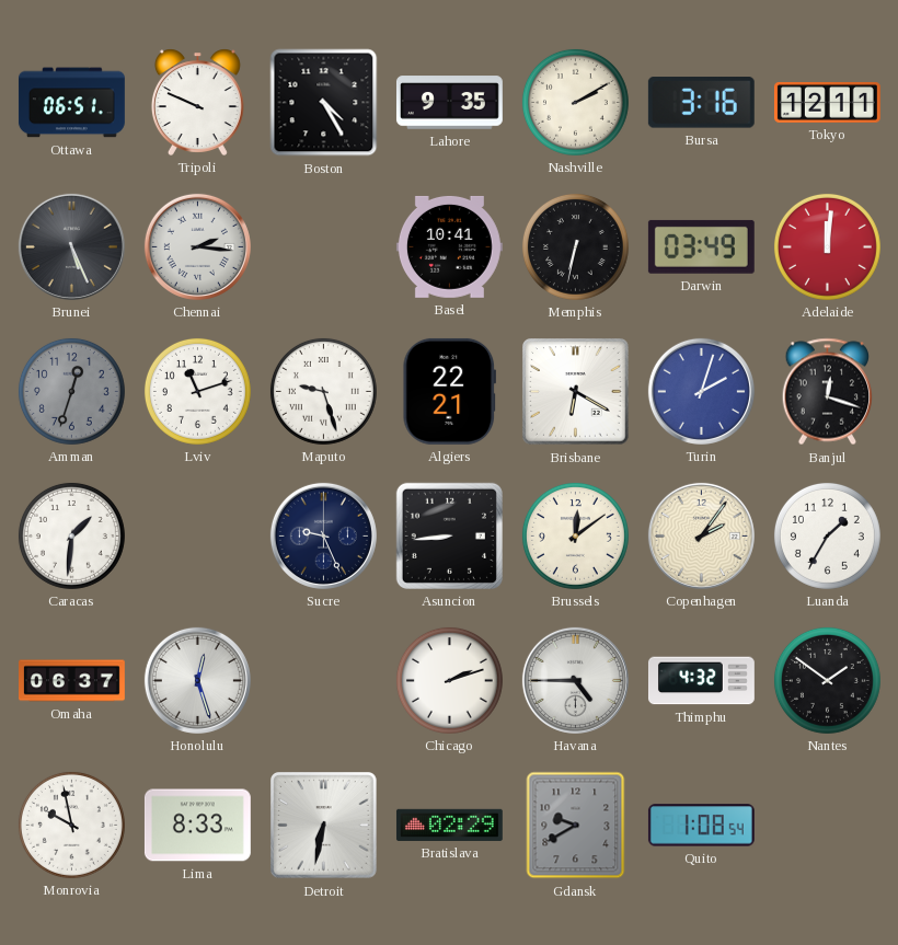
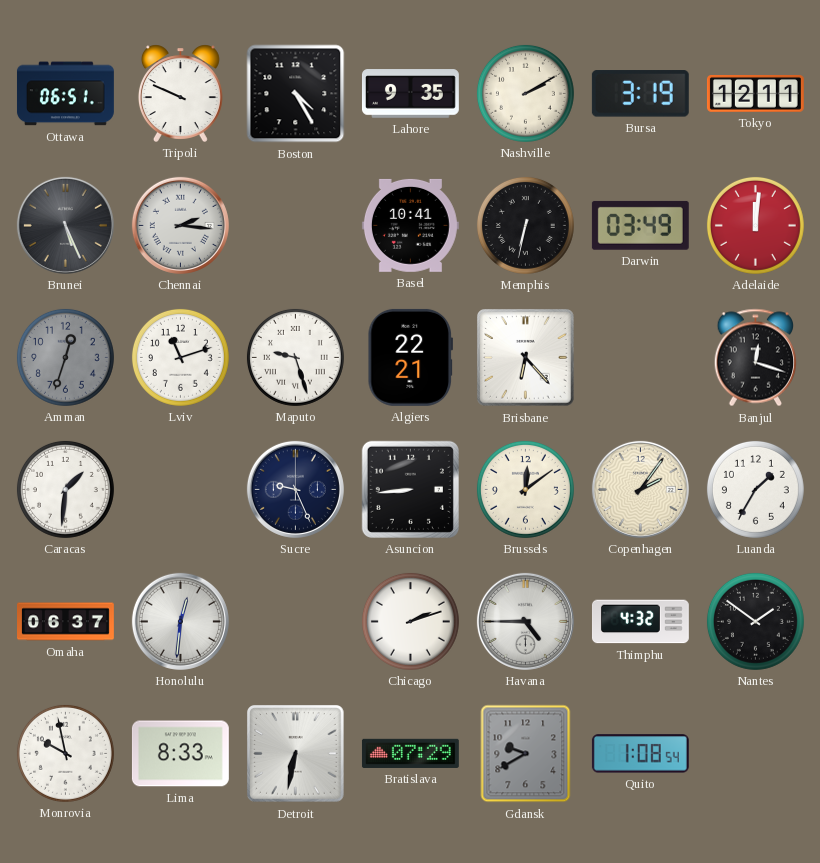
Bursa: 3:16 -> 3:19
Brisbane: 6:20 -> 6:23
Turin: 2:03 -> none
Honolulu: 12:27 -> 12:31
Bratislava: 02:29 -> 07:29
